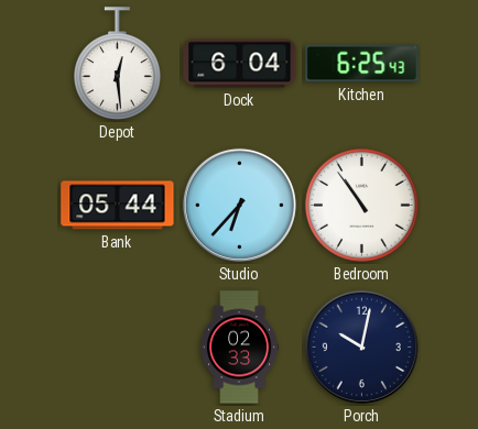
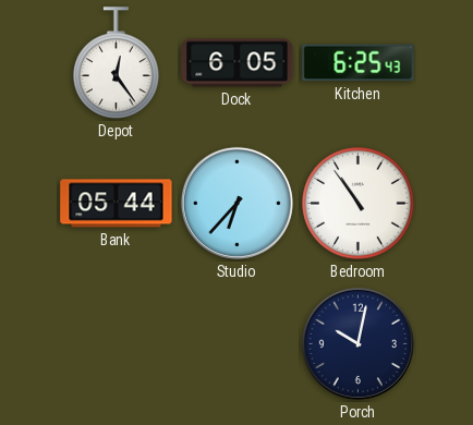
Depot: 12:29 -> 12:24
Dock: 6:04 -> 6:05
Stadium: 02:33 -> none
